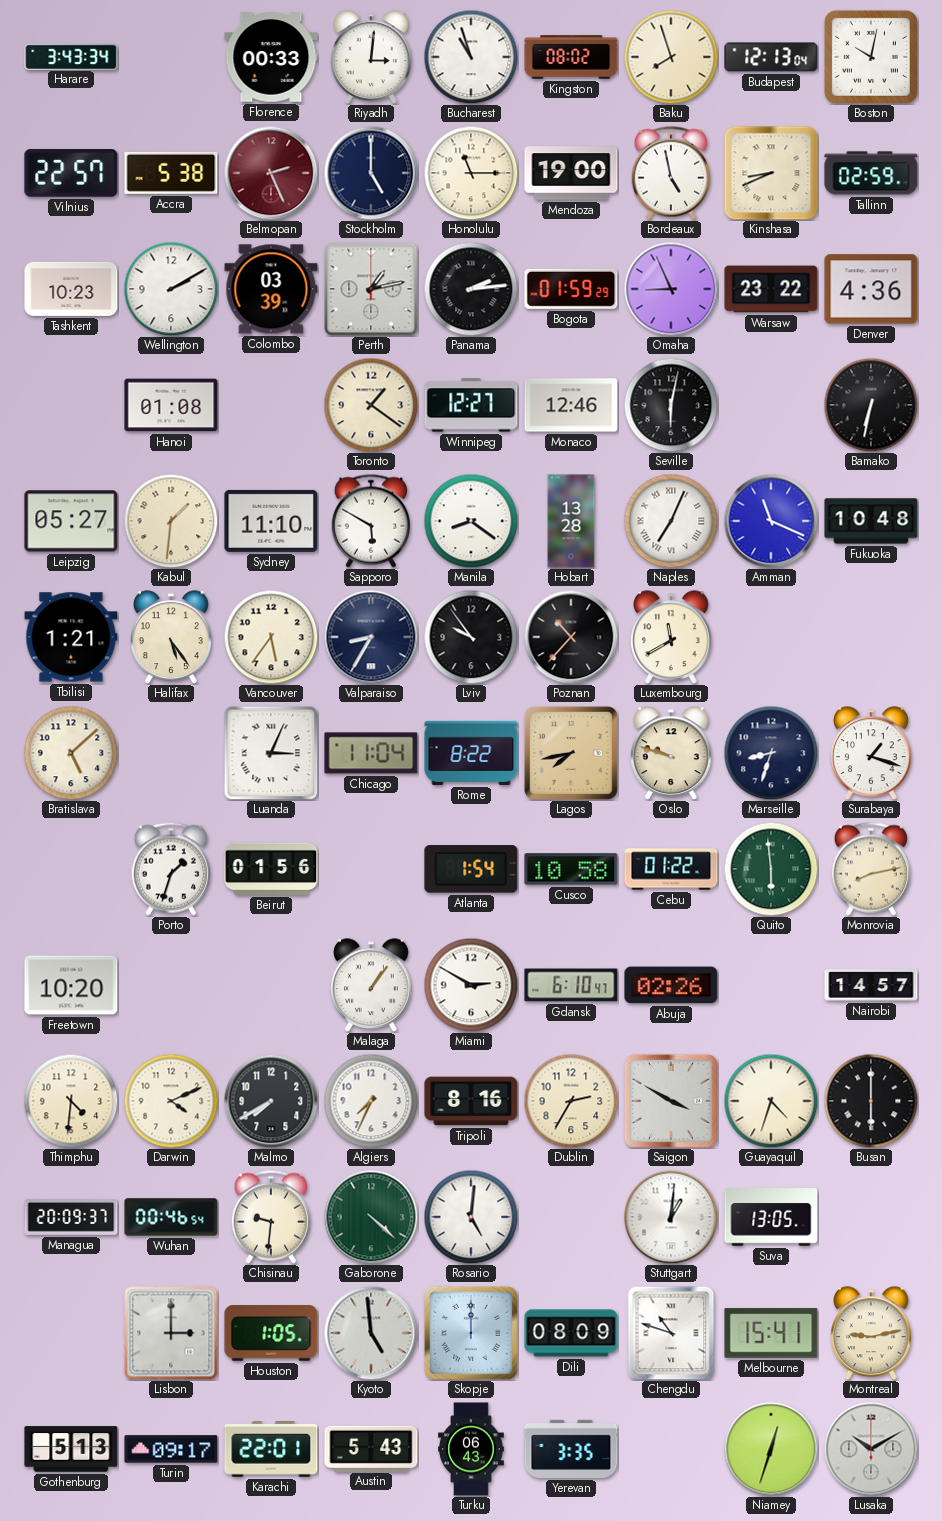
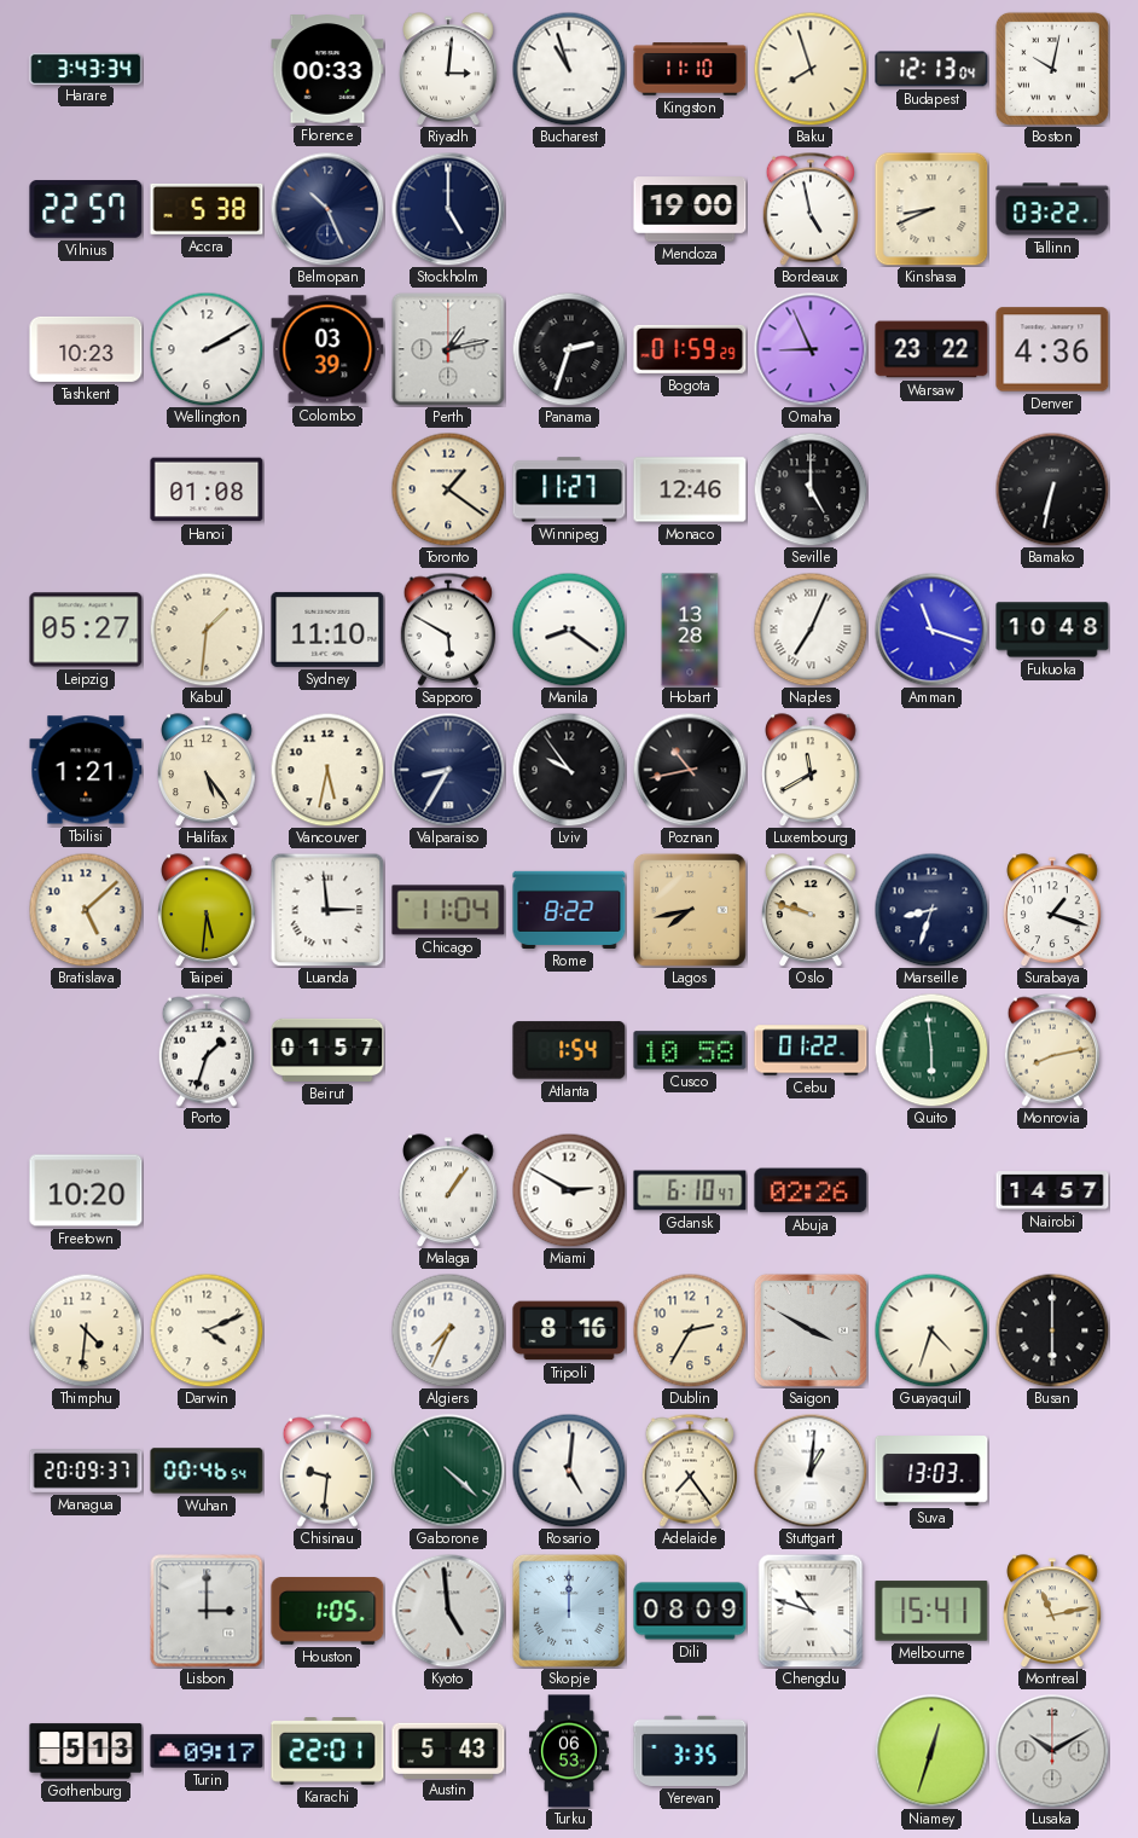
Kingston: 08:02 -> 11:10
Belmopan: 2:26 -> 10:26
Belmopan dial: burgundy -> navy
Honolulu: 11:15 -> none
Tallinn: 02:59 -> 03:22
Panama: 2:14 -> 2:33
Winnipeg: 12:27 -> 11:27
Seville: 6:02 -> 5:00
Amman: 11:19 -> 11:18
Vancouver: 5:36 -> 5:32
Poznan: 10:37 -> 10:43
Taipei: none -> 5:31
Luanda: 3:04 -> 2:59
Beirut: 01:56 -> 01:57
Malmo: 7:40 -> none
Adelaide: none -> 7:24
Suva: 13:05 -> 13:03
Montreal: 9:13 -> 11:13
Turku: 06:43 -> 06:53
